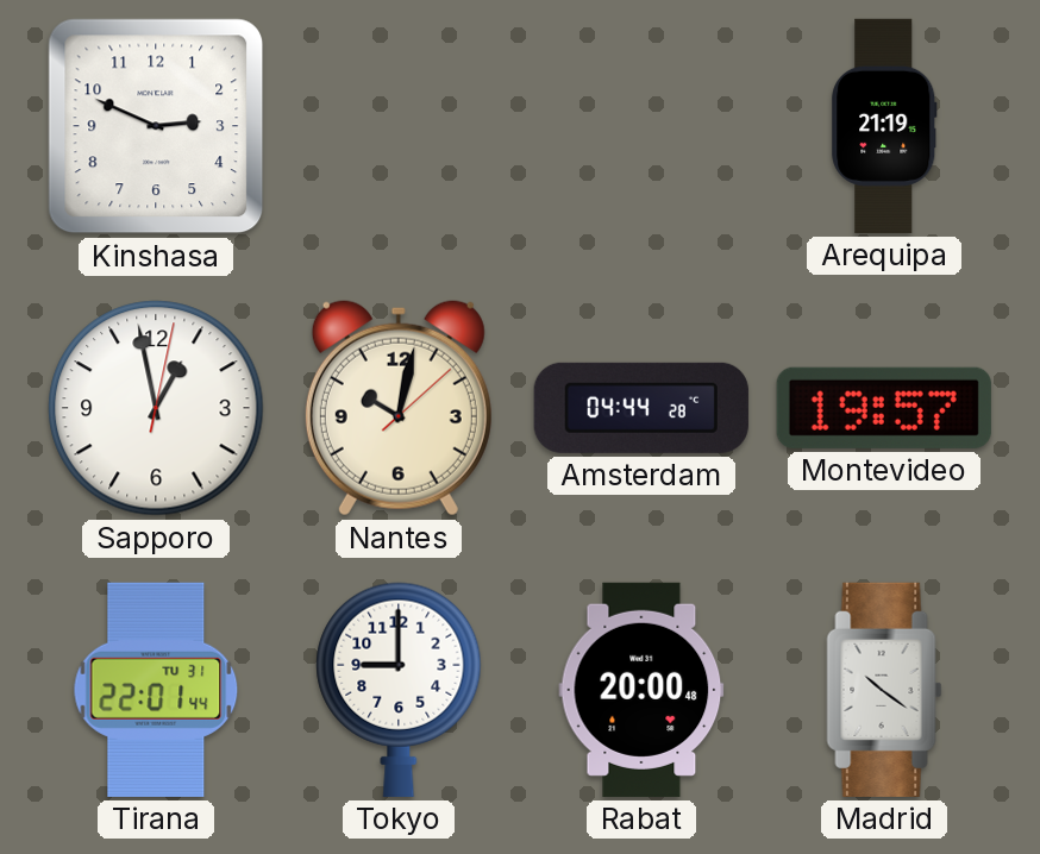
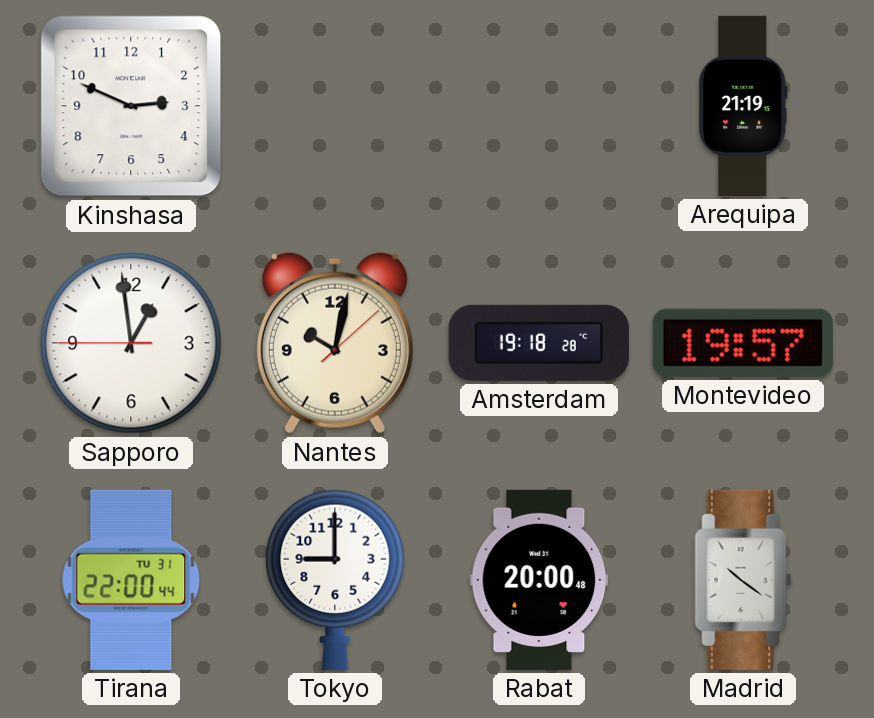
Sapporo: 12:58:02 -> 12:58:45
Amsterdam: 04:44 -> 19:18
Tirana: 22:01 -> 22:00
